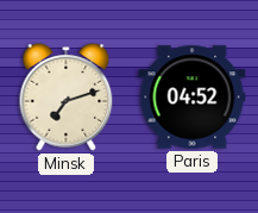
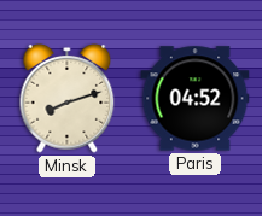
Minsk: 7:12 -> 8:12
